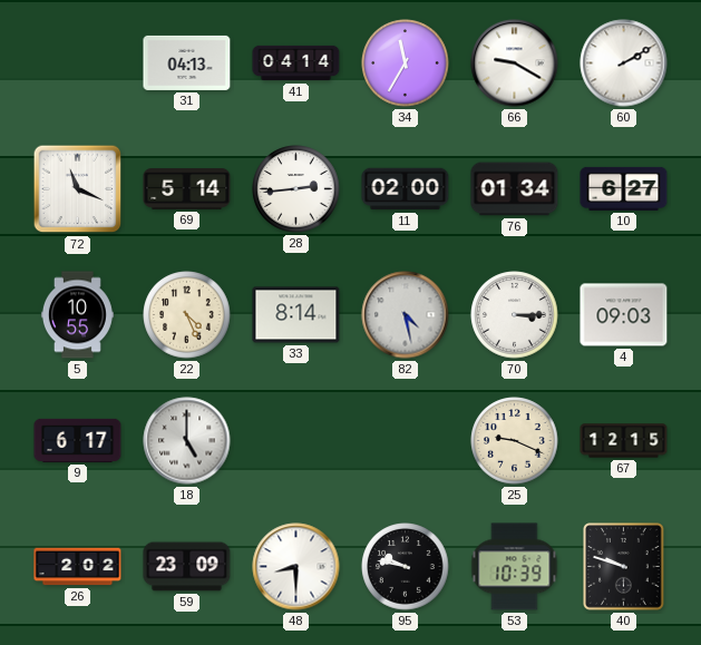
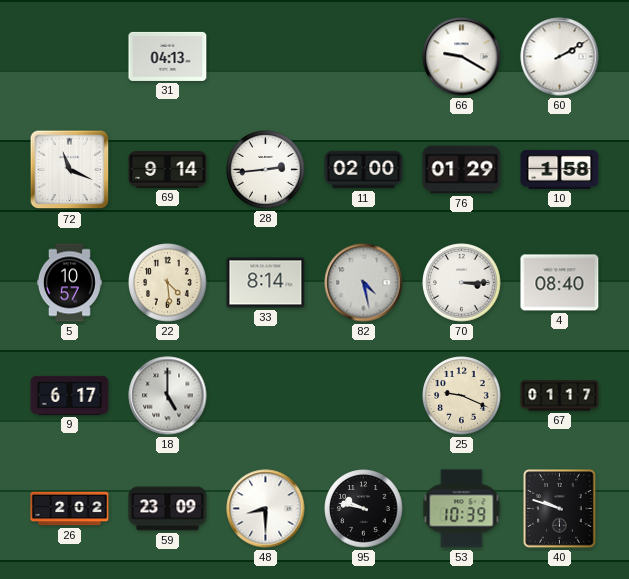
41: 04:14 -> none
34: 11:35 -> none
69: 5:14 -> 9:14
76: 01:34 -> 01:29
10: 6:27 -> 1:58
5: 10:55 -> 10:57
22: 4:26 -> 4:29
4: 09:03 -> 08:40
67: 12:15 -> 01:17
